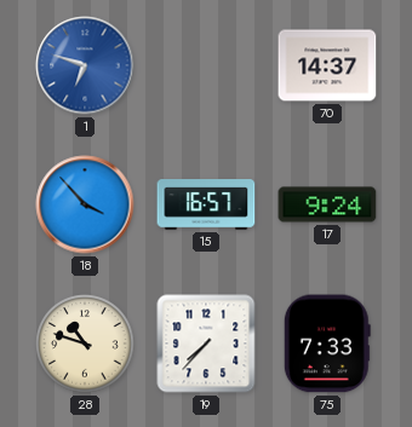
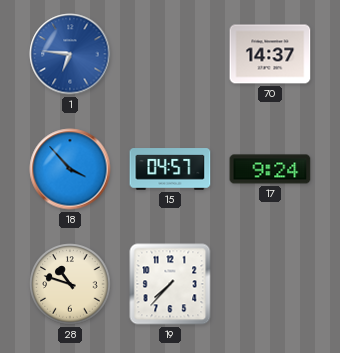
1: 6:48 -> 6:46
15: 16:57 -> 04:57
75: 7:33 -> none
